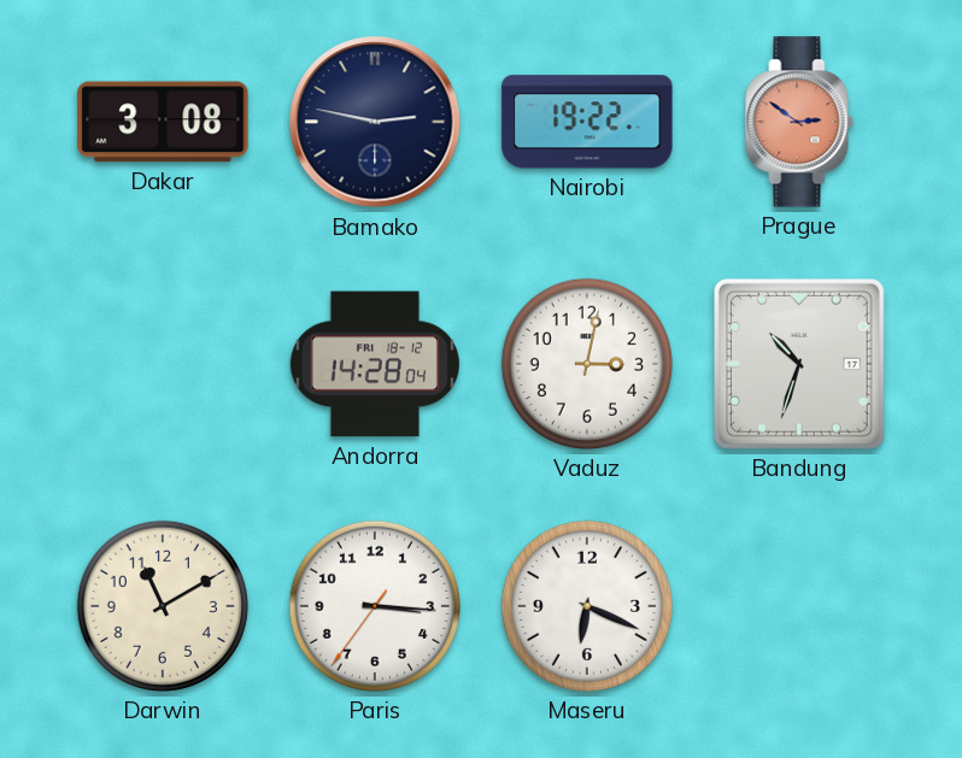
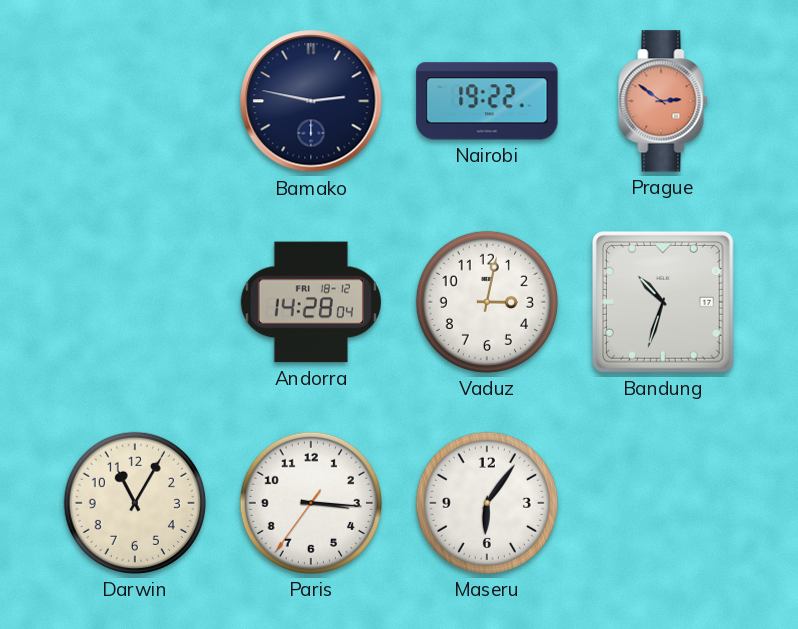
Dakar: 3:08 -> none
Darwin: 11:10 -> 11:05
Maseru: 6:19 -> 6:06
